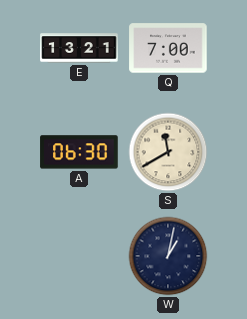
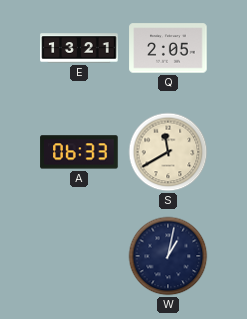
Q: 7:00 -> 2:05
A: 06:30 -> 06:33
